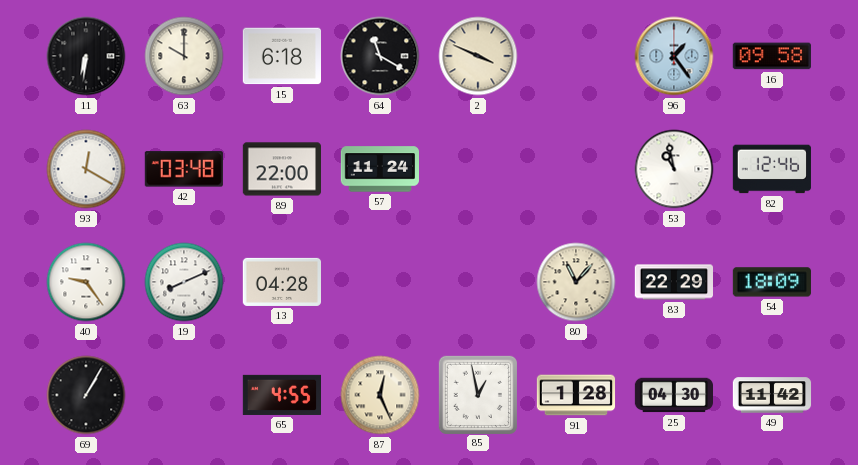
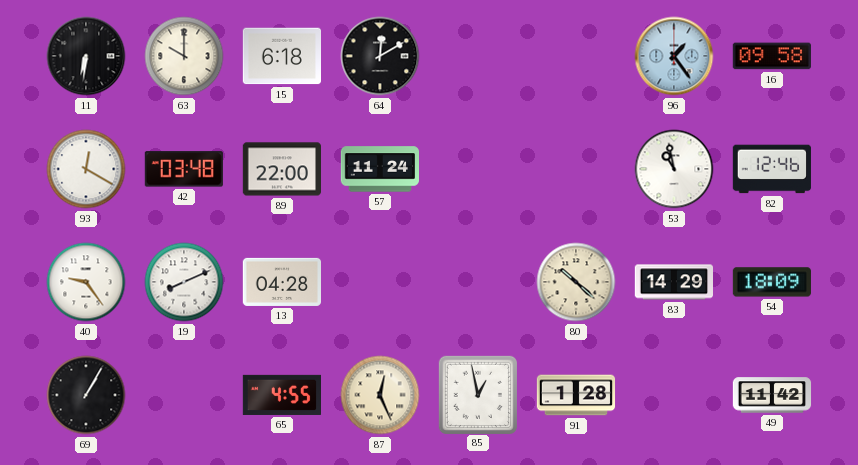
64: 11:20 -> 12:10
2: 3:49 -> none
80: 11:07 -> 10:22
83: 22:29 -> 14:29
25: 04:30 -> none
